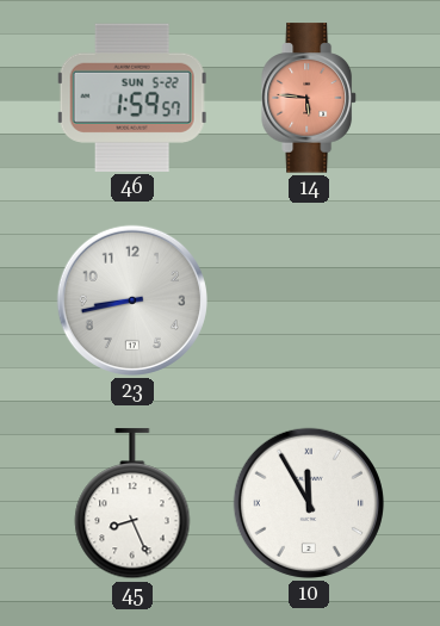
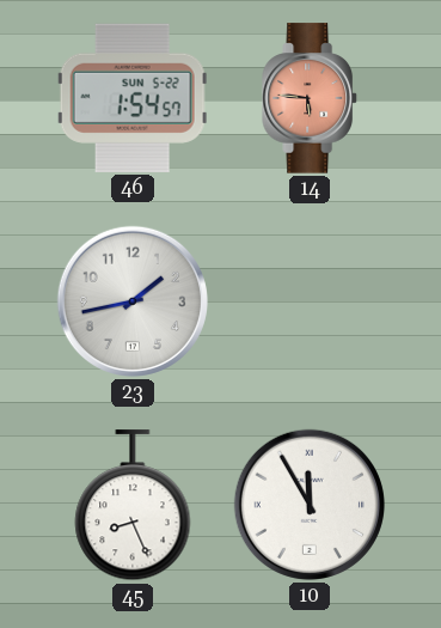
46: 1:59 -> 1:54
23: 8:43 -> 1:43
